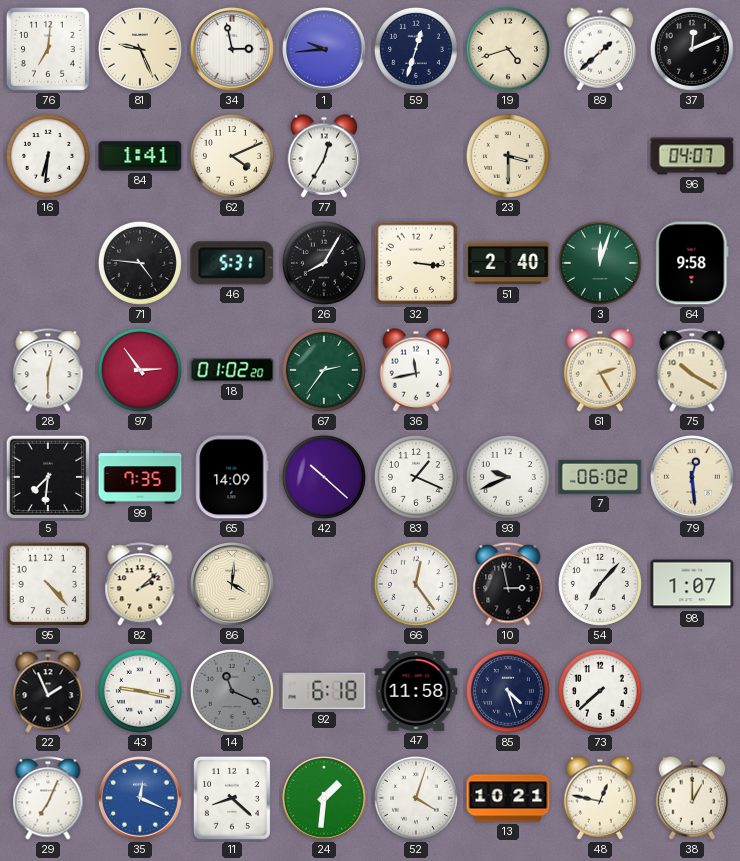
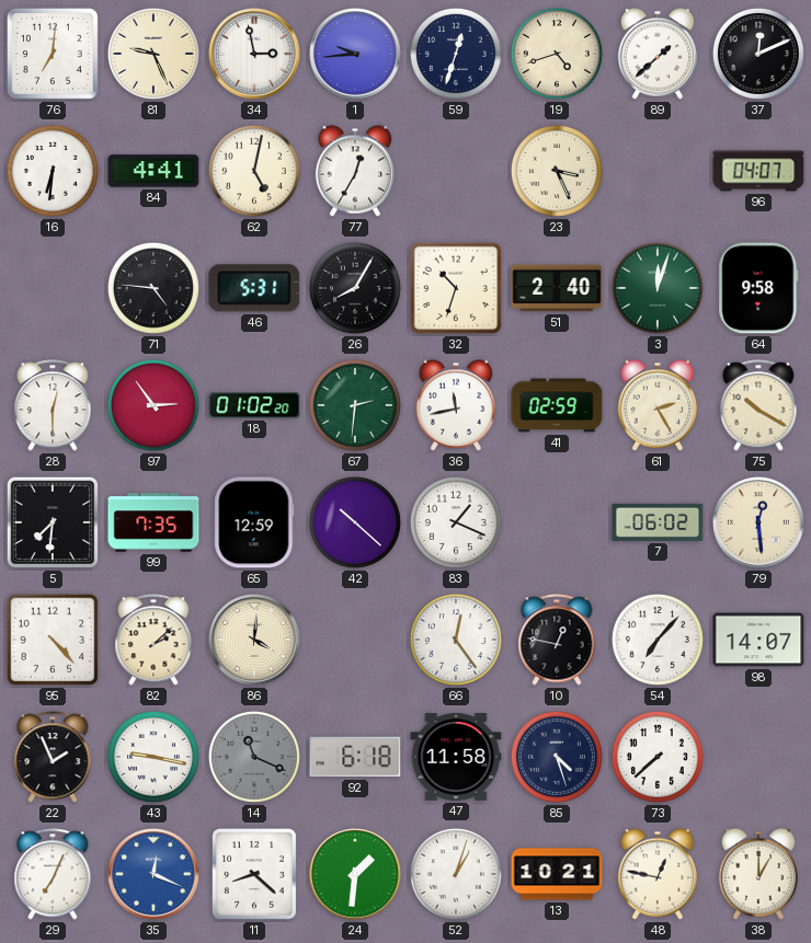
84: 1:41 -> 4:41
62: 4:11 -> 5:02
23: 3:30 -> 3:26
32: 3:16 -> 10:33
67: 2:36 -> 2:31
41: none -> 02:59
65: 14:09 -> 12:59
93: 9:41 -> none
10: 2:58 -> 12:47
98: 1:07 -> 14:07
52: 4:03 -> 1:03
